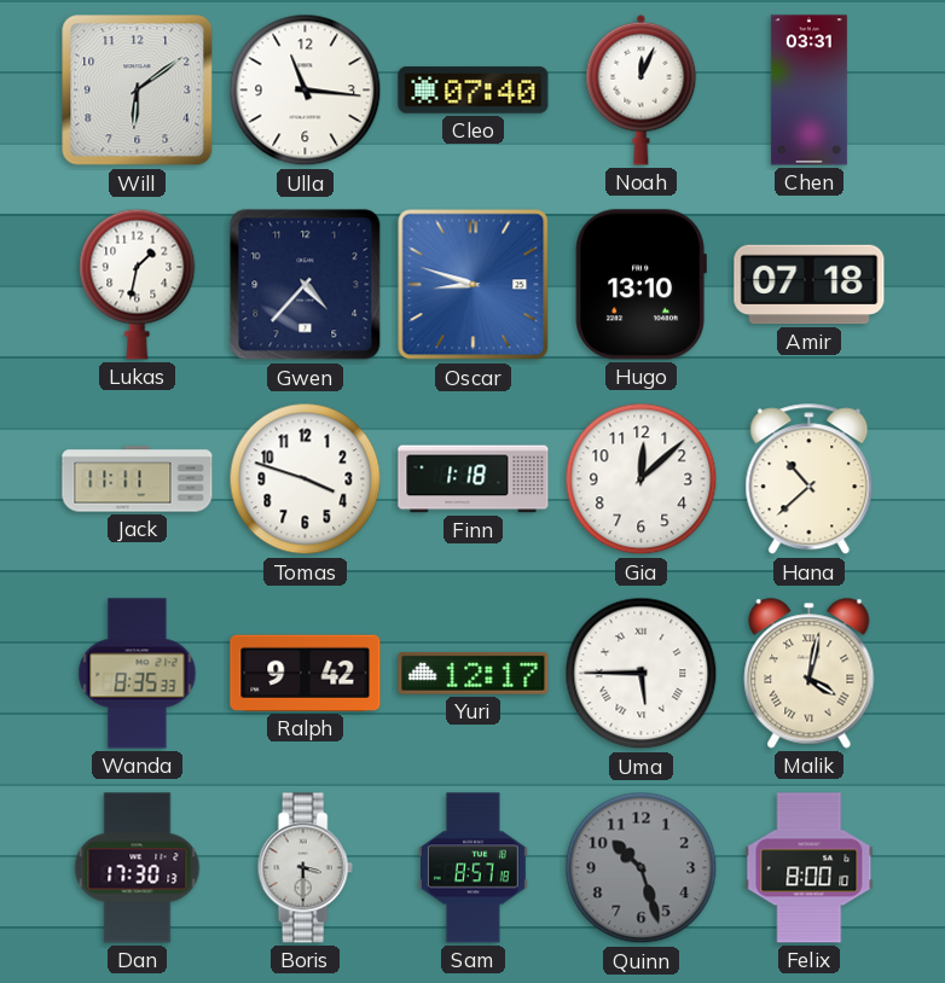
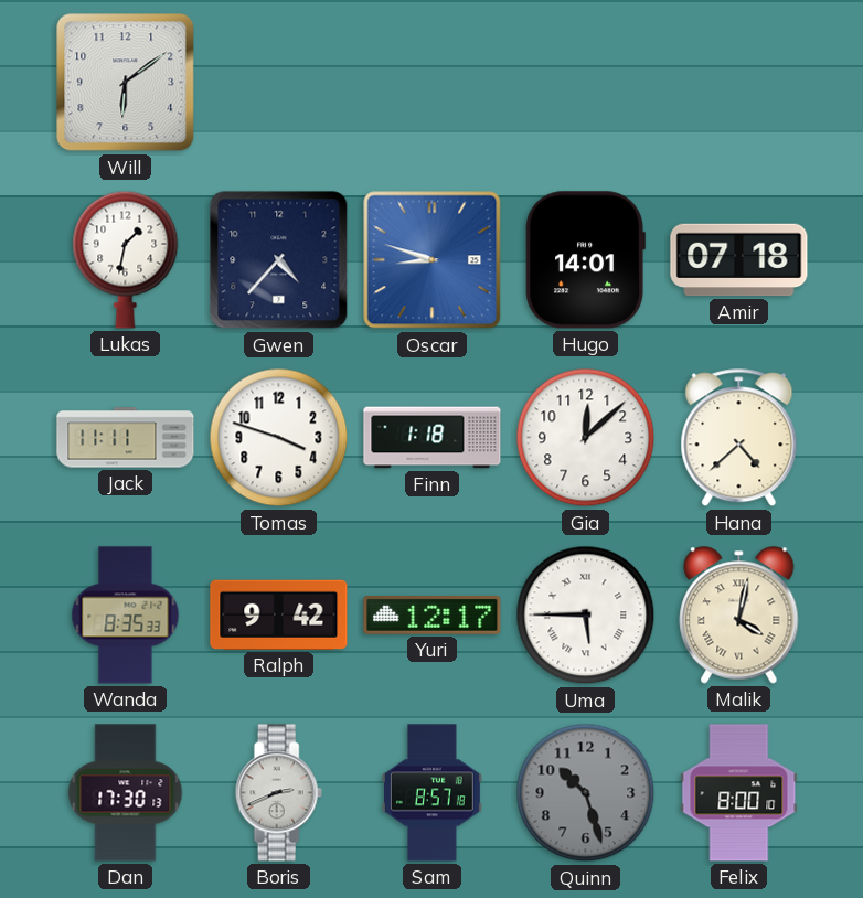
Ulla: 11:16 -> none
Cleo: 07:40 -> none
Noah: 12:04 -> none
Chen: 03:31 -> none
Hugo: 13:10 -> 14:01
Hana: 10:38 -> 4:38
Boris: 3:30 -> 2:41
